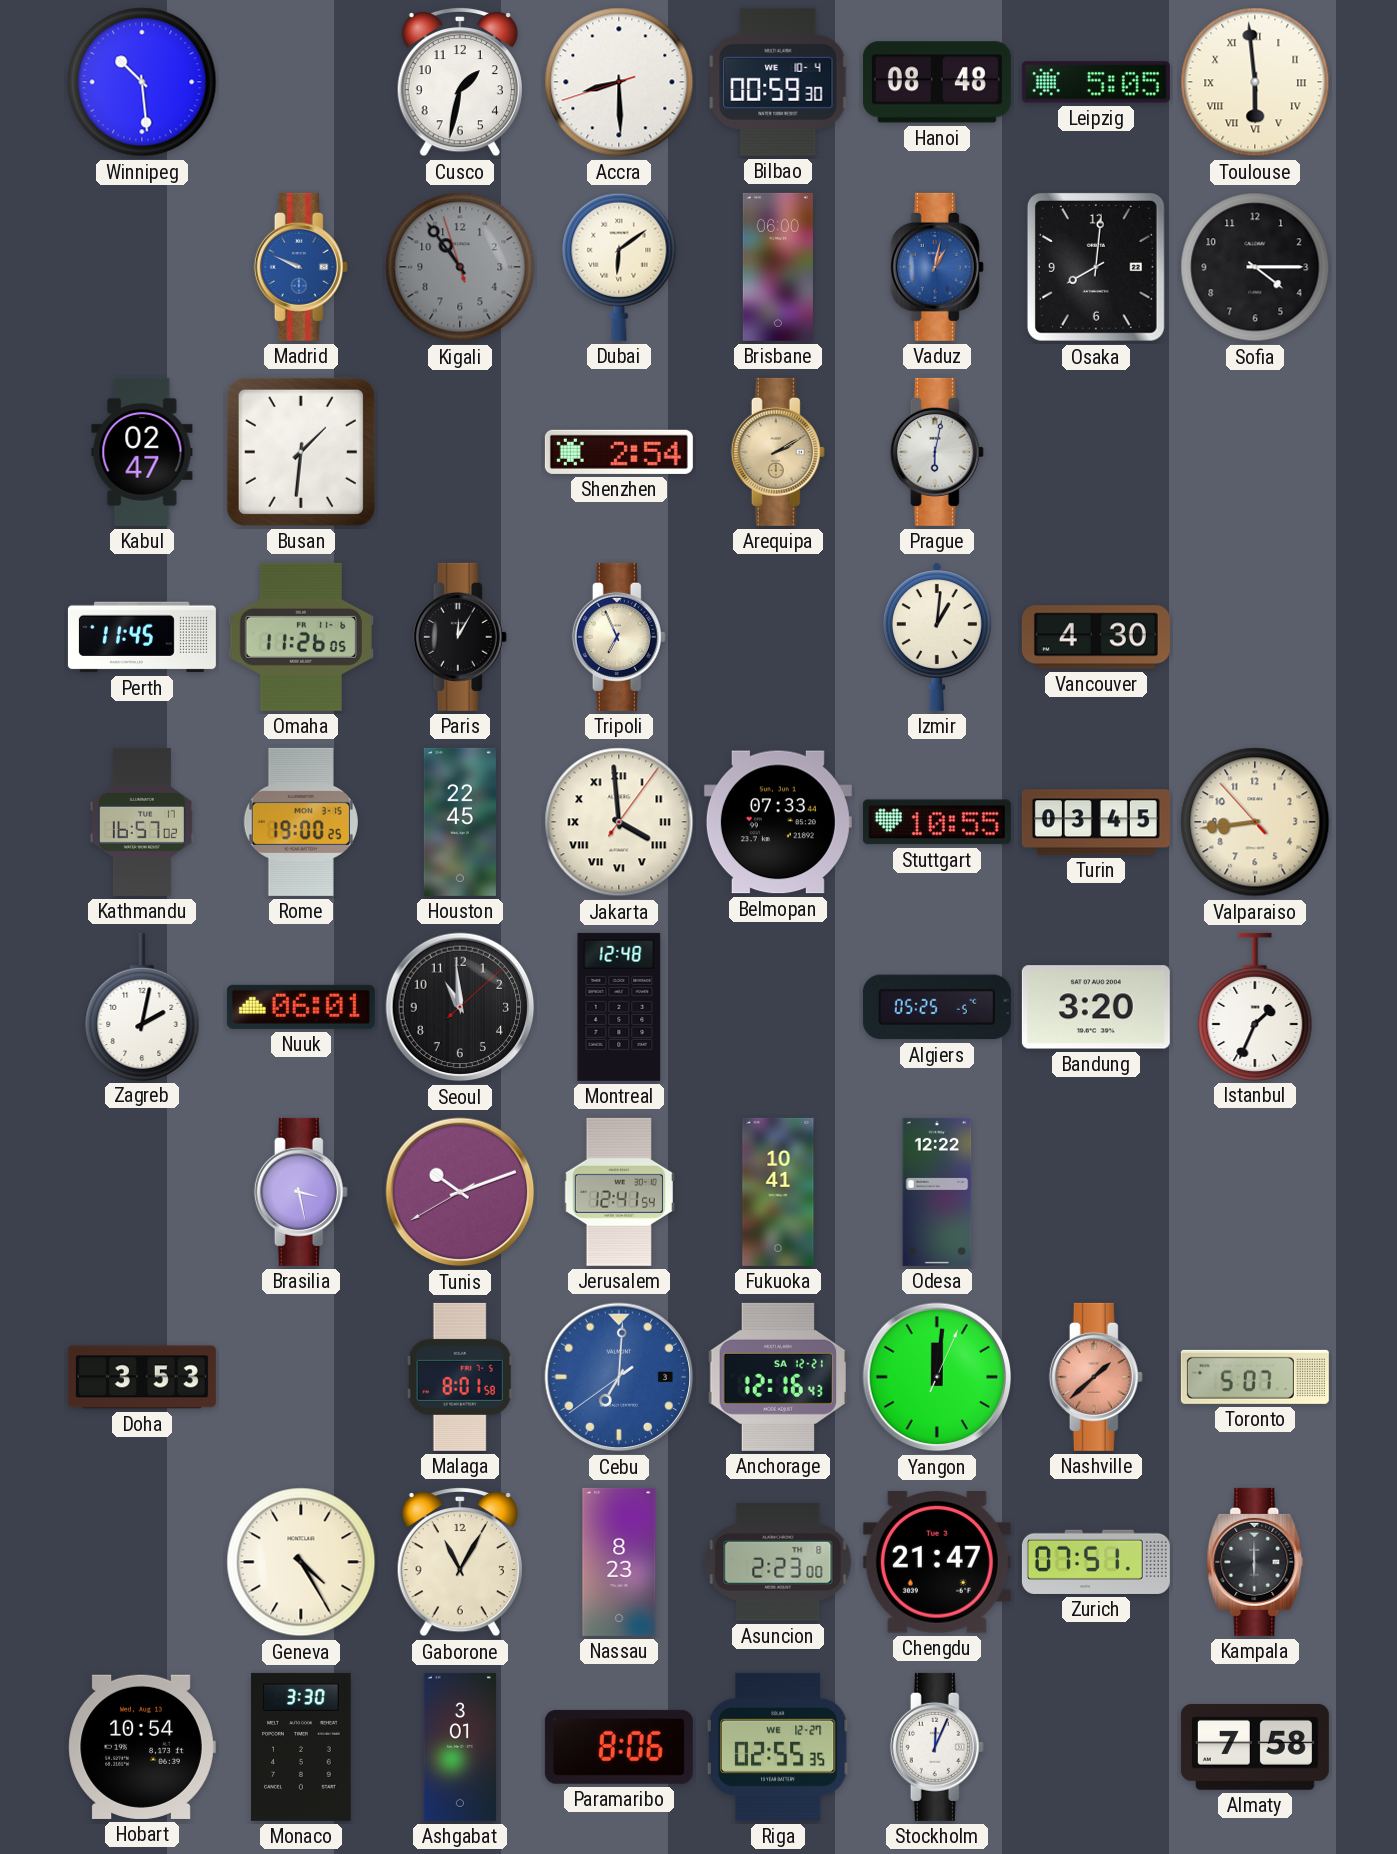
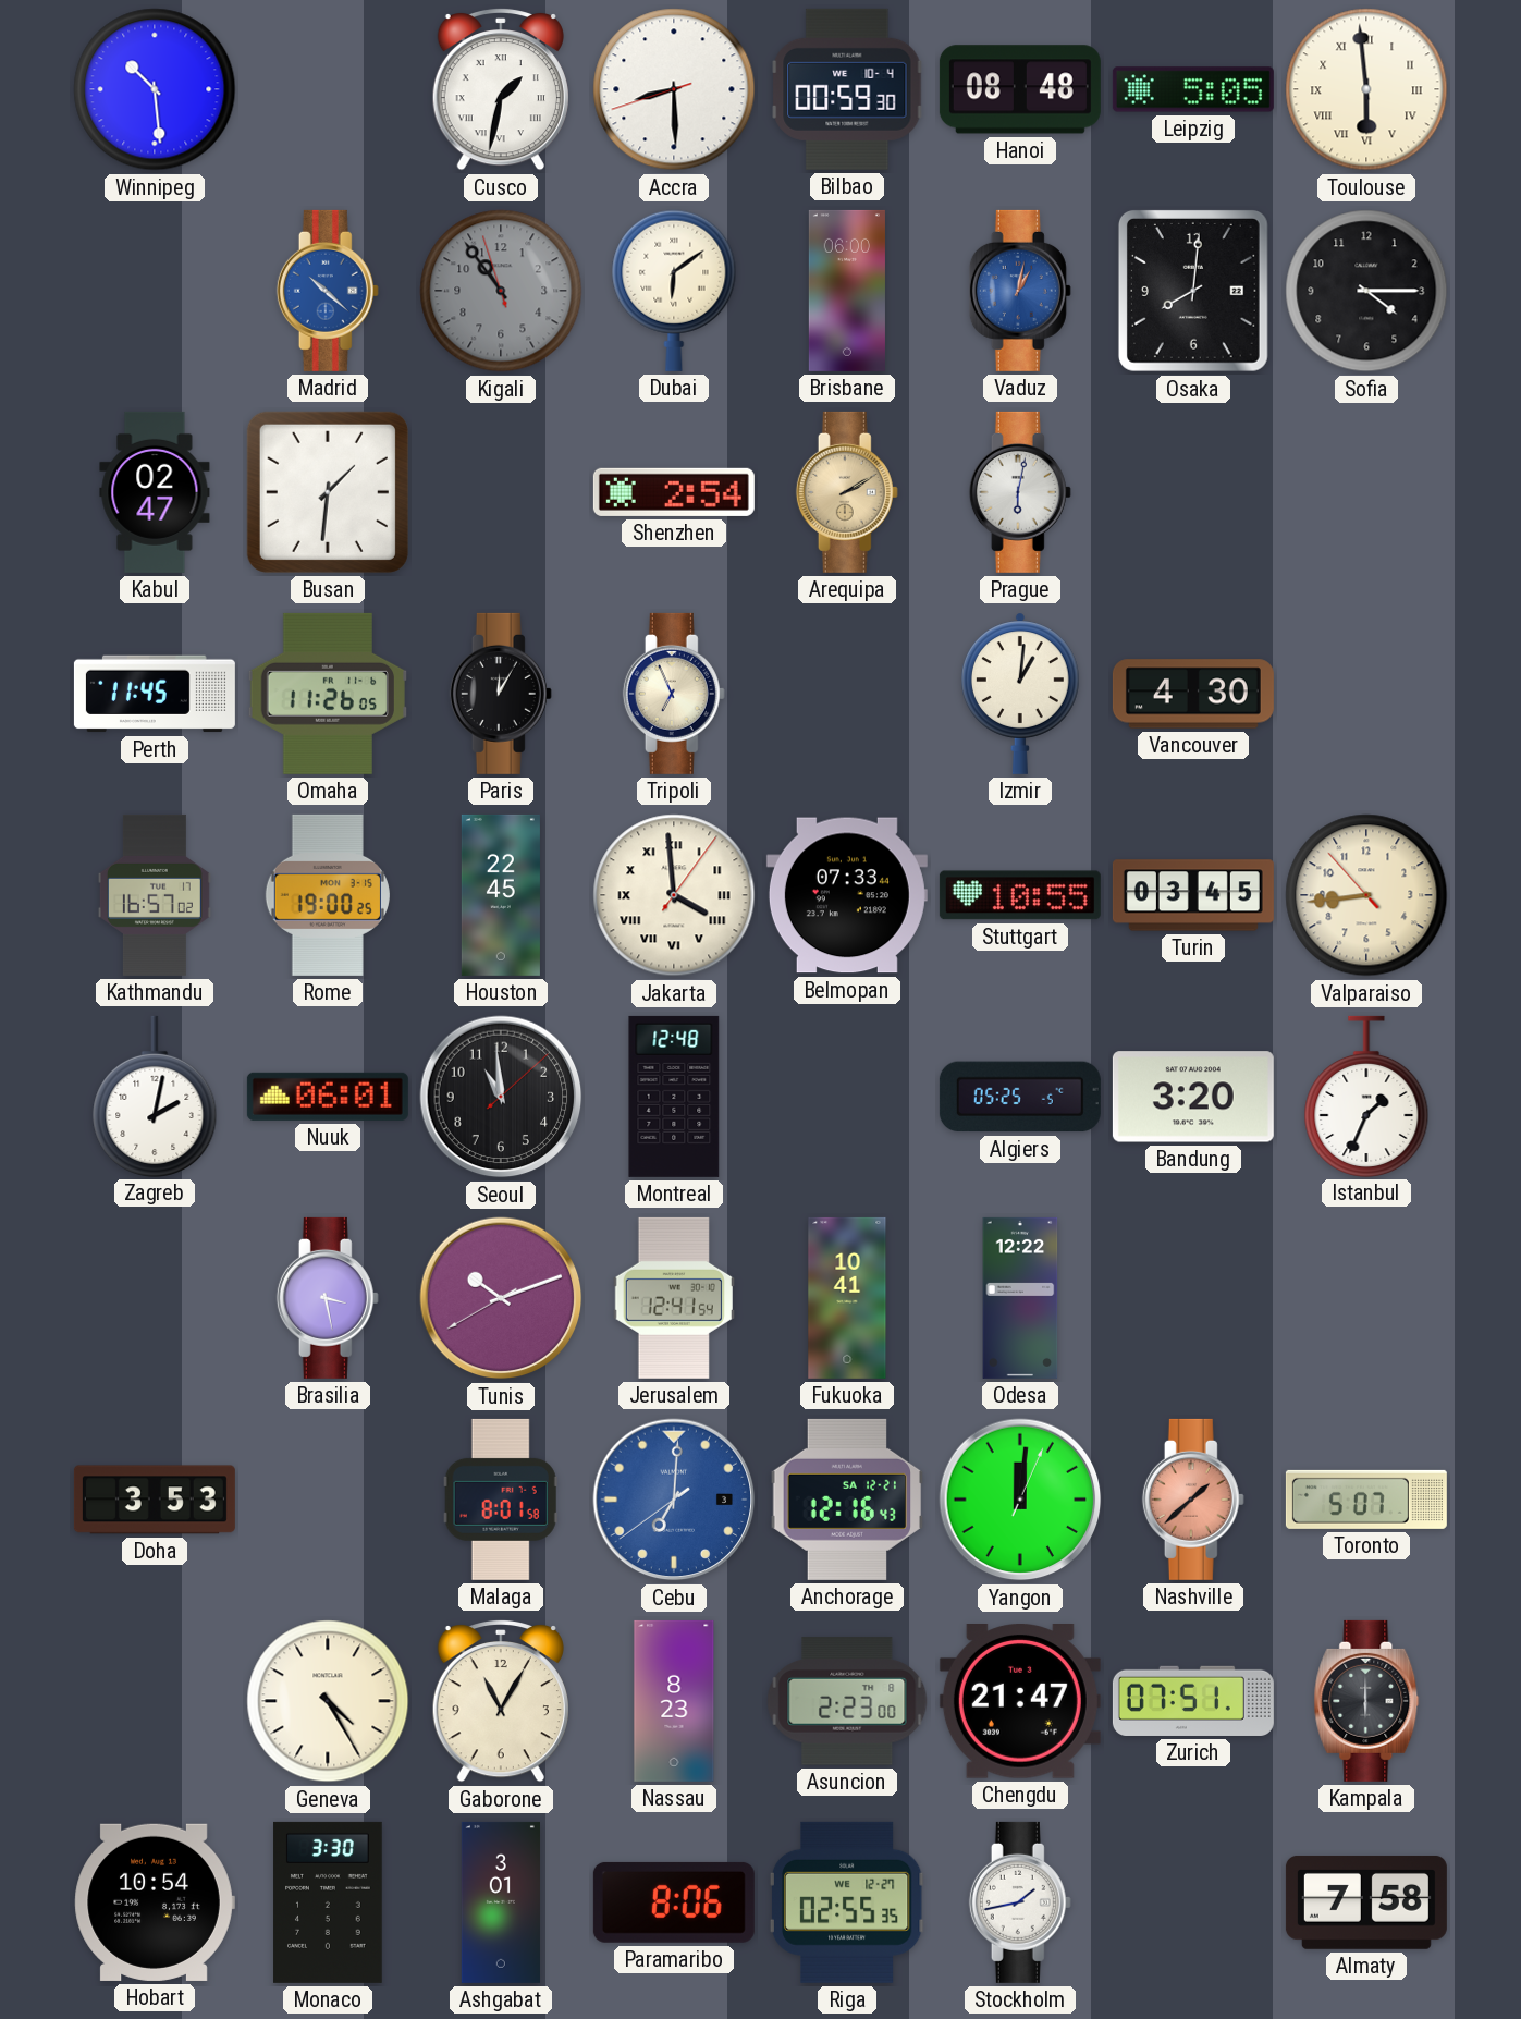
Cusco numerals: Arabic -> Roman
Madrid: 9:49 -> 10:22
Stockholm: 12:04 -> 1:43
